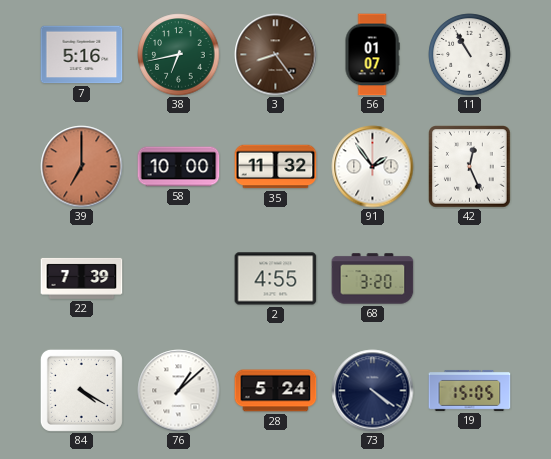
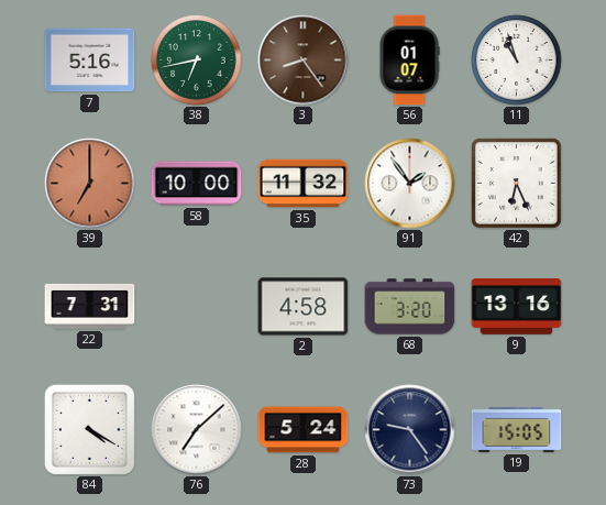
11: 10:55 -> 10:57
42: 12:26 -> 6:26
22: 7:39 -> 7:31
2: 4:55 -> 4:58
9: none -> 13:16
76: 1:08 -> 7:08
73: 4:21 -> 9:24
